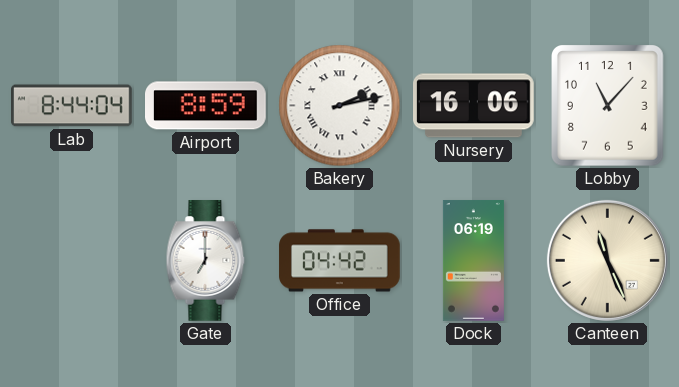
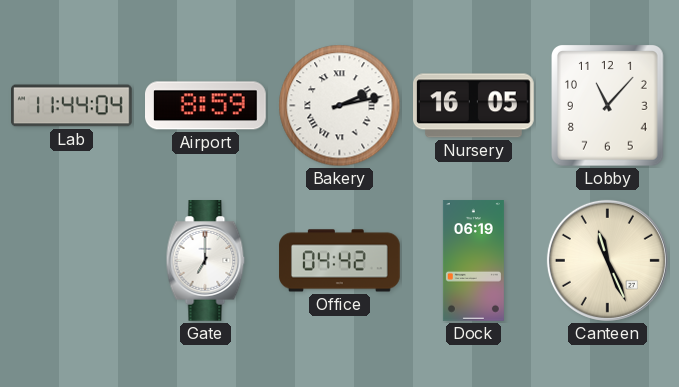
Lab: 8:44 -> 11:44
Nursery: 16:06 -> 16:05
